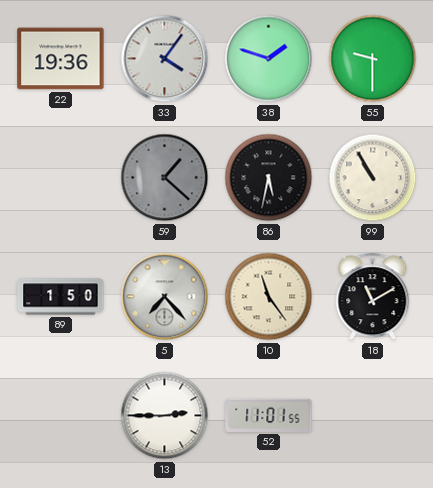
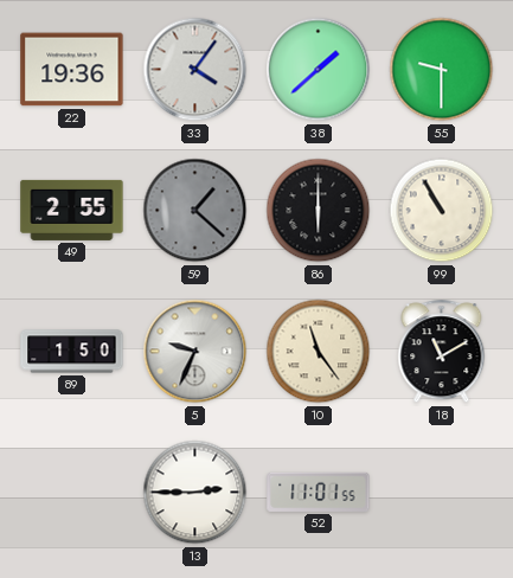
38: 1:48 -> 1:38
49: none -> 2:55
86: 5:32 -> 6:00
5: 7:23 -> 9:34
